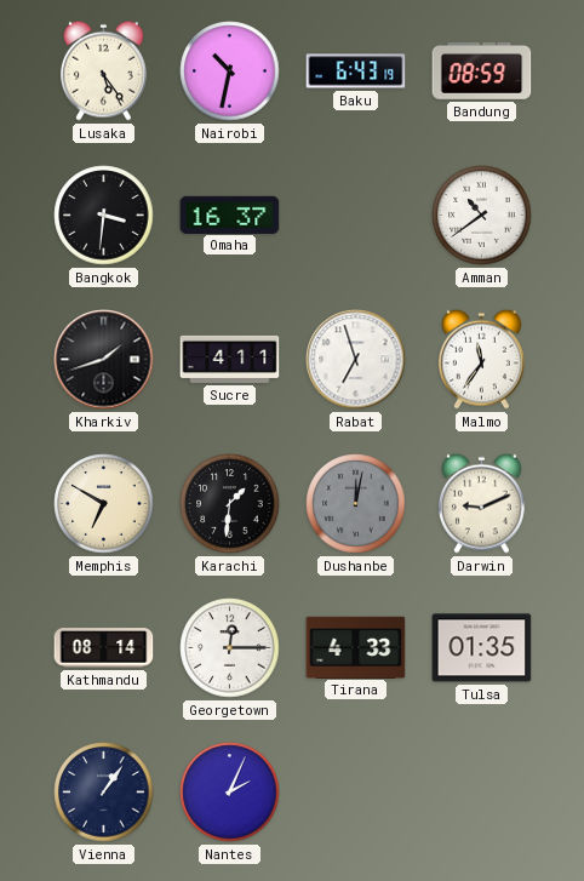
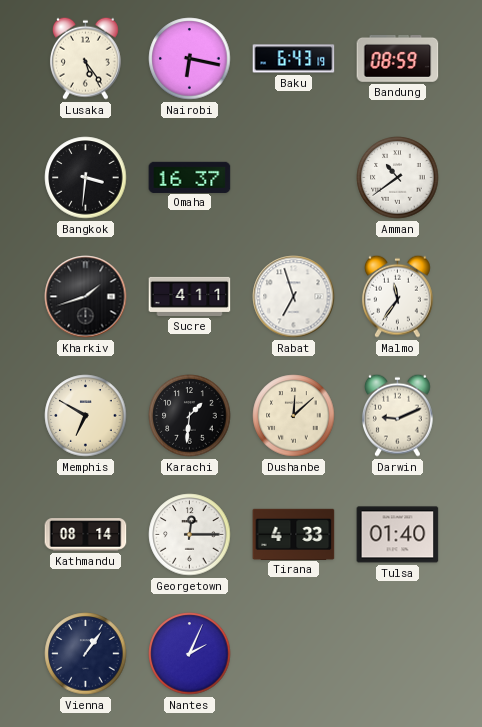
Nairobi: 10:32 -> 6:17
Dushanbe: 12:02 -> 12:08
Dushanbe dial: grey -> cream
Tulsa: 01:35 -> 01:40
